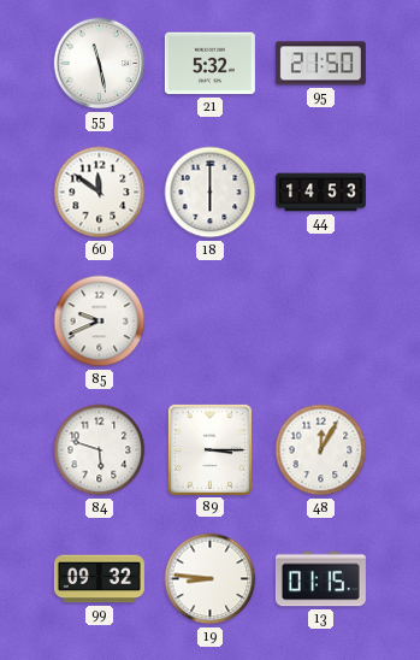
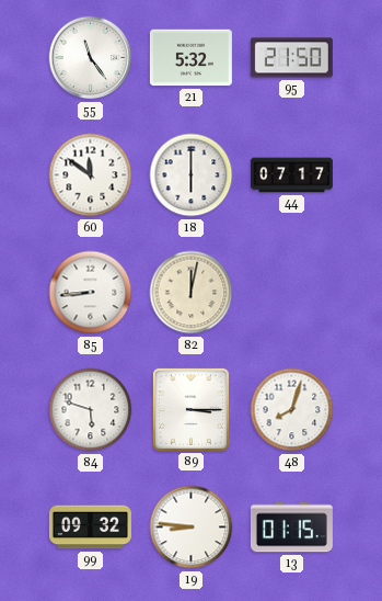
55: 11:28 -> 11:24
44: 14:53 -> 07:17
85: 9:41 -> 8:44
82: none -> 12:02
48: 12:05 -> 8:03
